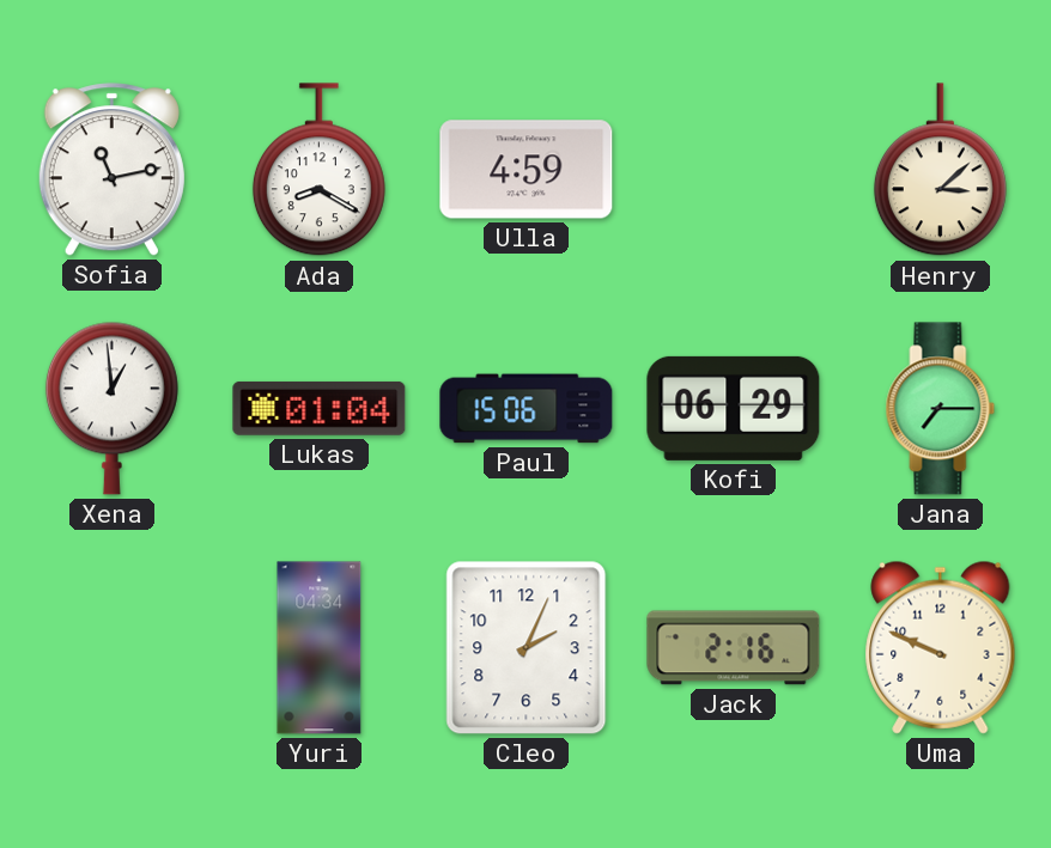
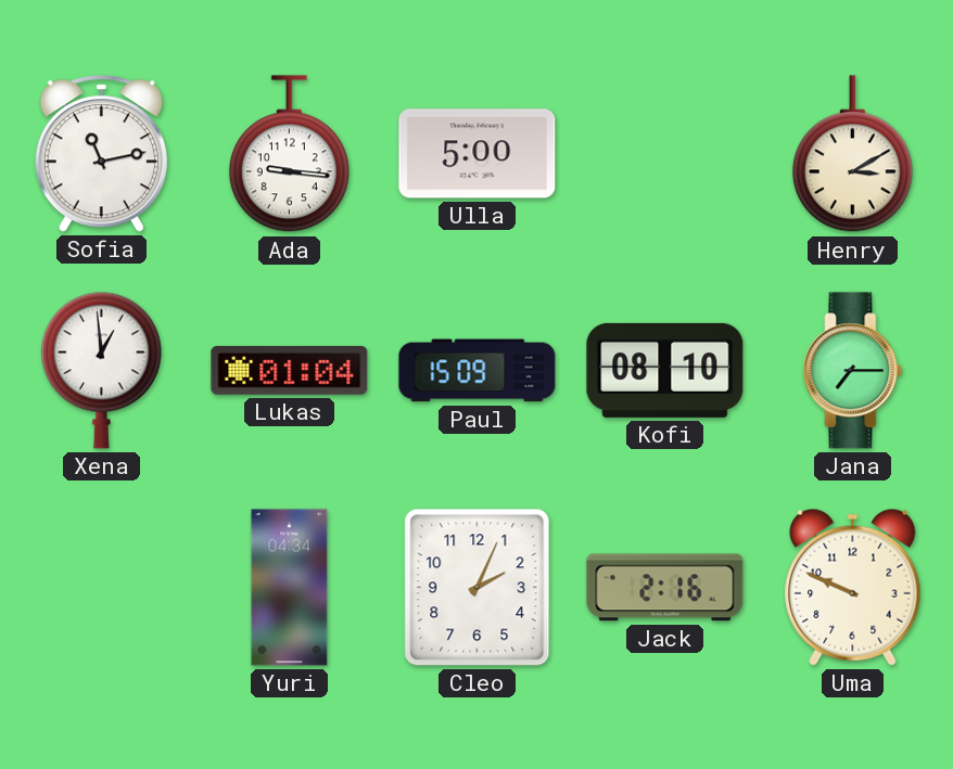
Ada: 8:20 -> 9:16
Ulla: 4:59 -> 5:00
Henry: 3:08 -> 3:10
Paul: 15:06 -> 15:09
Kofi: 06:29 -> 08:10
